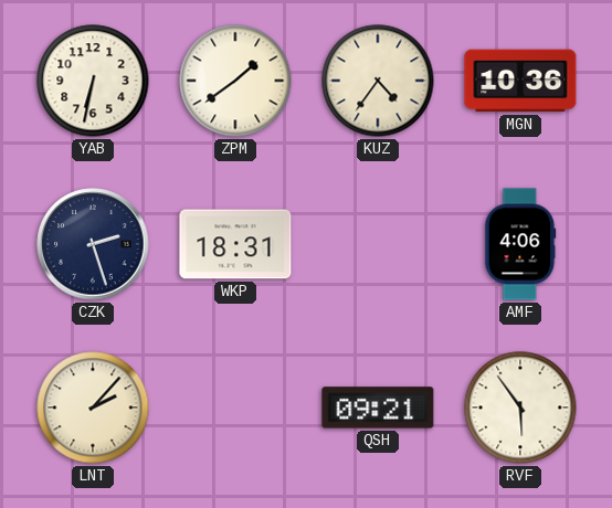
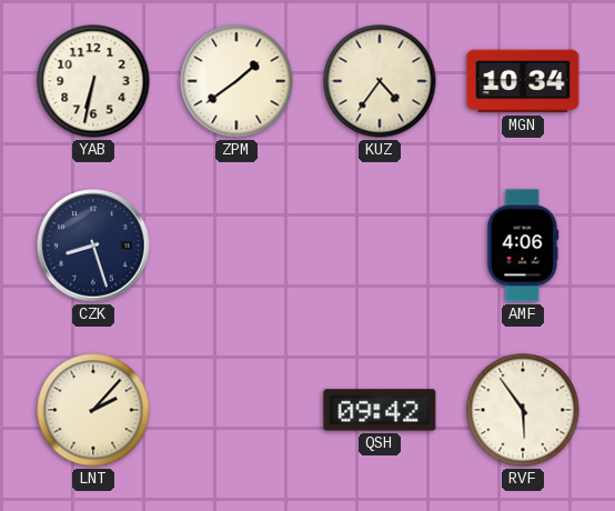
MGN: 10:36 -> 10:34
CZK: 2:27 -> 8:27
WKP: 18:31 -> none
QSH: 09:21 -> 09:42
